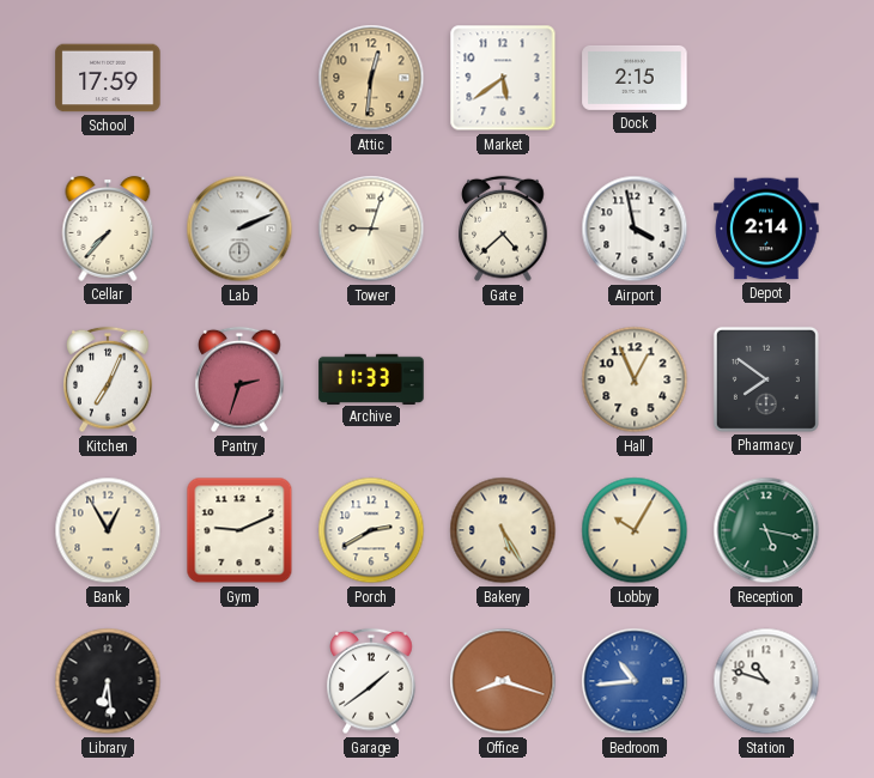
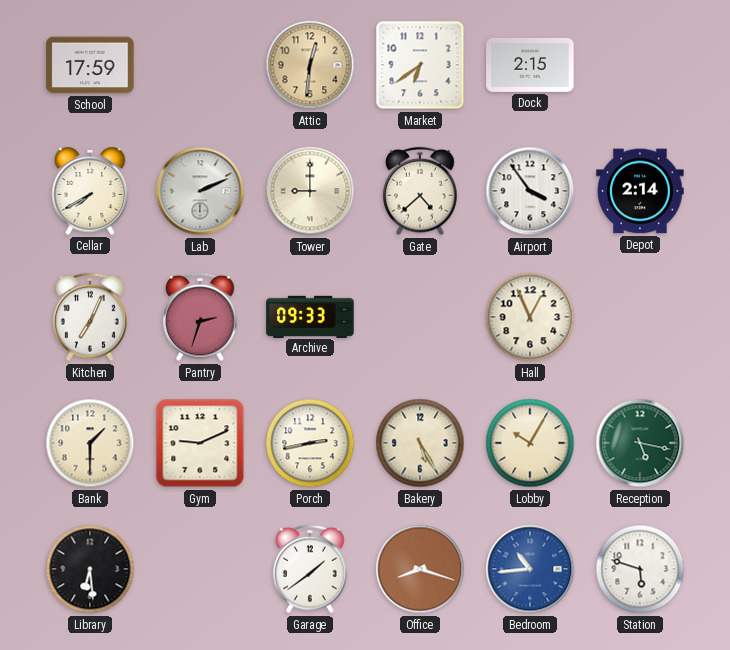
Market: 5:39 -> 6:39
Cellar: 7:37 -> 7:40
Tower: 9:03 -> 9:00
Airport: 3:58 -> 3:54
Archive: 11:33 -> 09:33
Pharmacy: 7:51 -> none
Bank: 12:55 -> 1:30
Porch: 2:40 -> 2:43
Station: 10:48 -> 5:48
